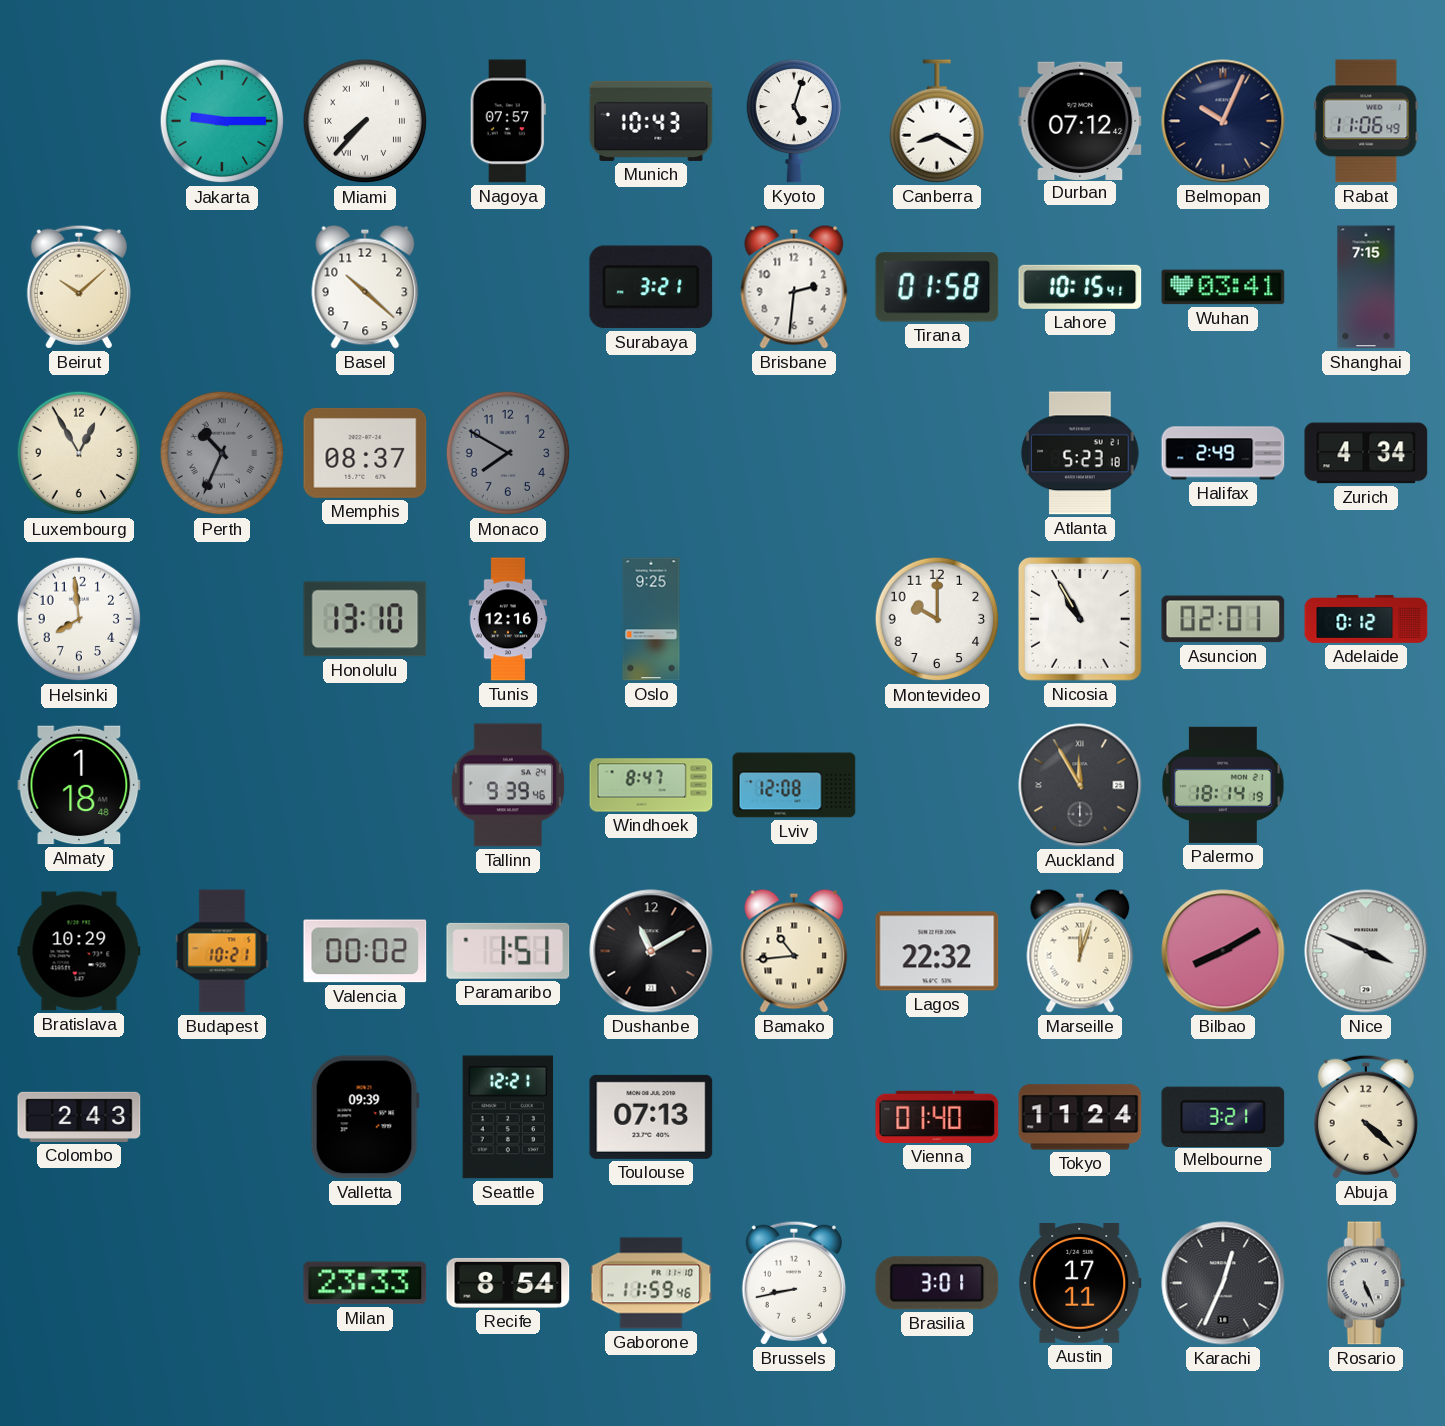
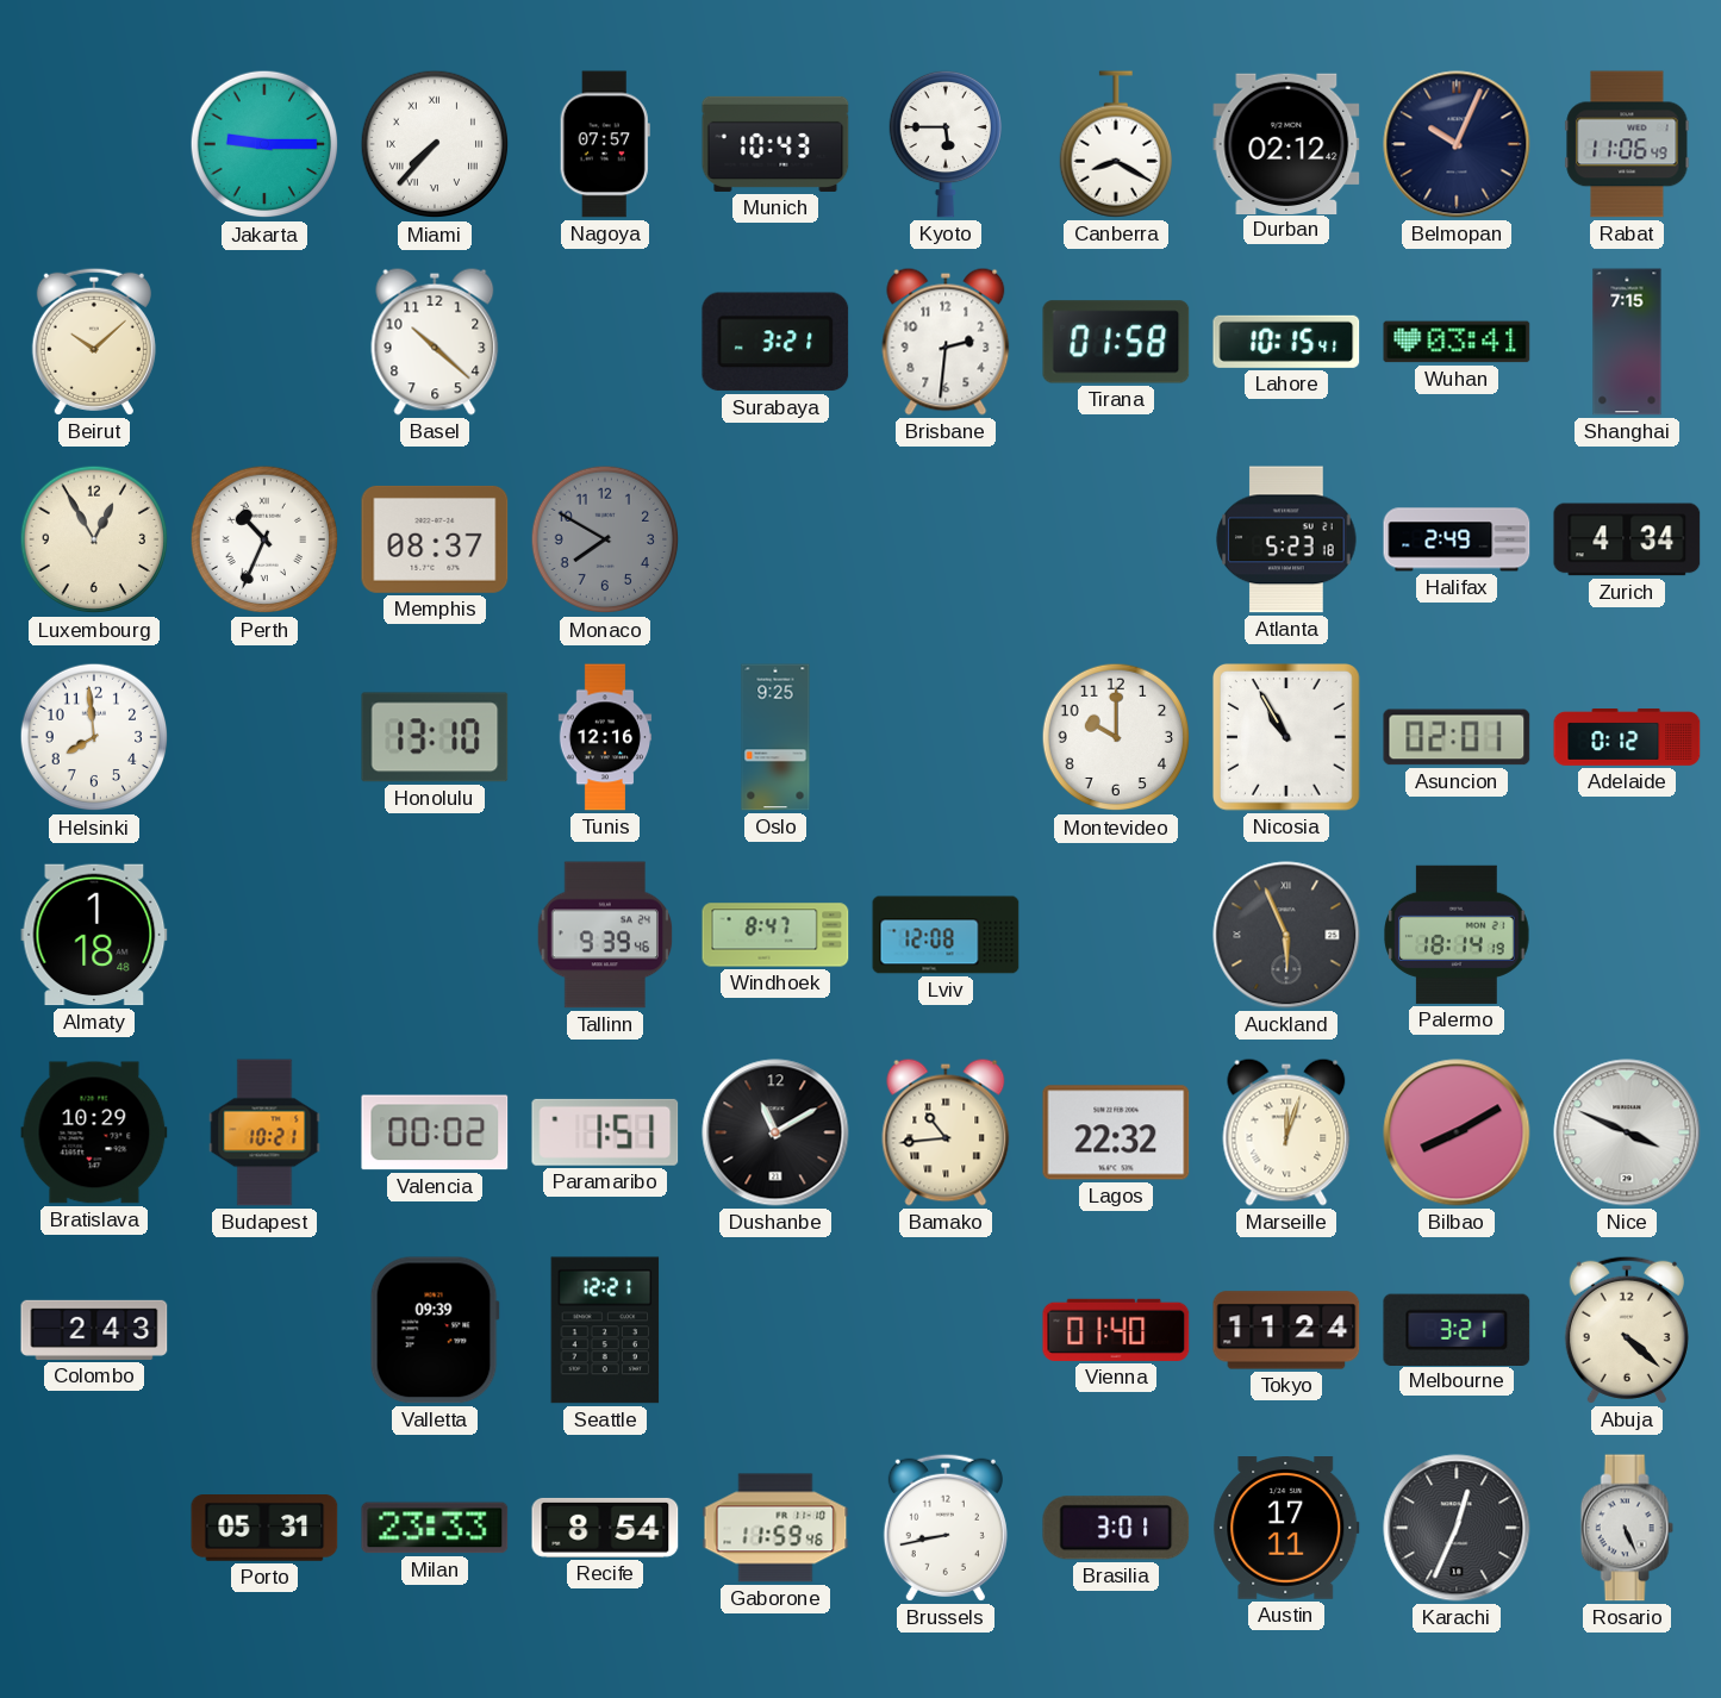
Kyoto: 5:03 -> 5:45
Durban: 07:12 -> 02:12
Perth dial: grey -> white
Auckland: 11:55 -> 5:56
Toulouse: 07:13 -> none
Porto: none -> 05:31
